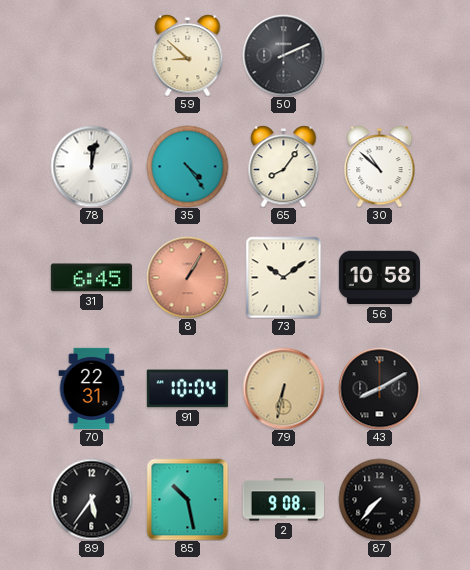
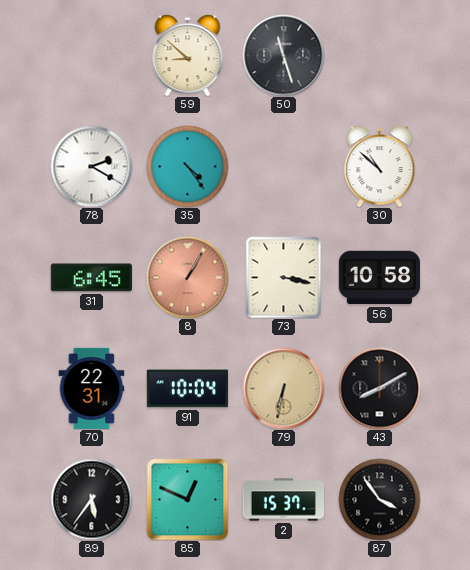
50: 2:11 -> 11:27
78: 12:02 -> 2:20
65: 8:06 -> none
73: 10:09 -> 3:17
85: 10:28 -> 12:49
2: 9:08 -> 15:37
87: 7:37 -> 3:54
